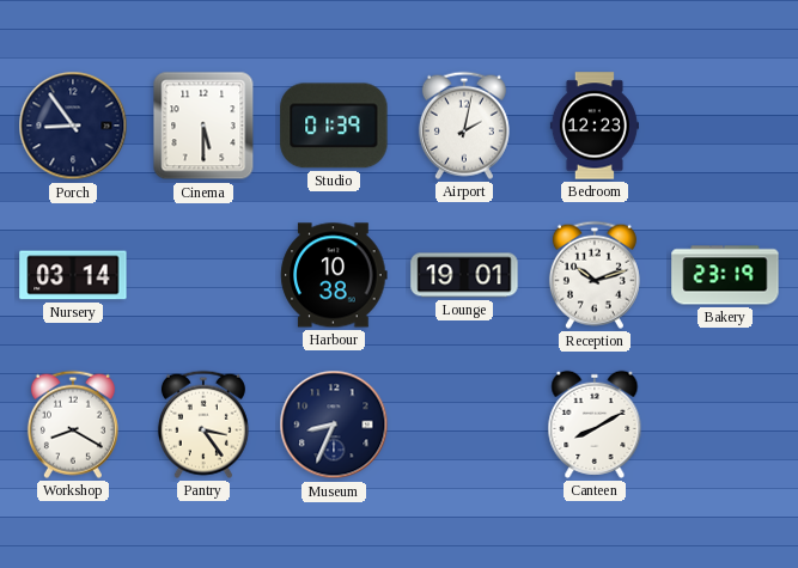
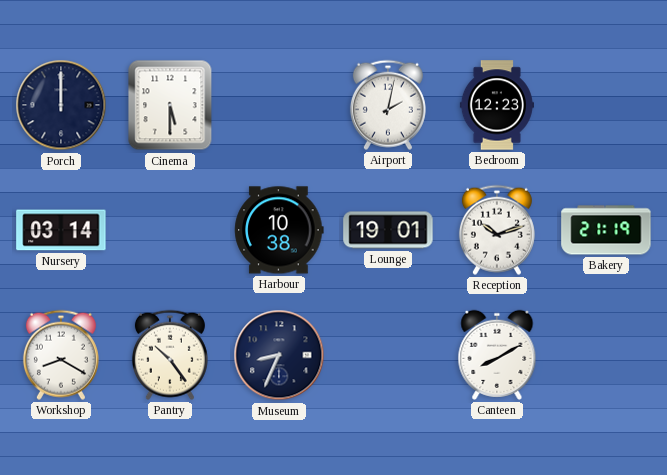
Porch: 8:54 -> 12:00
Studio: 01:39 -> none
Bakery: 23:19 -> 21:19
Pantry: 3:24 -> 10:24
